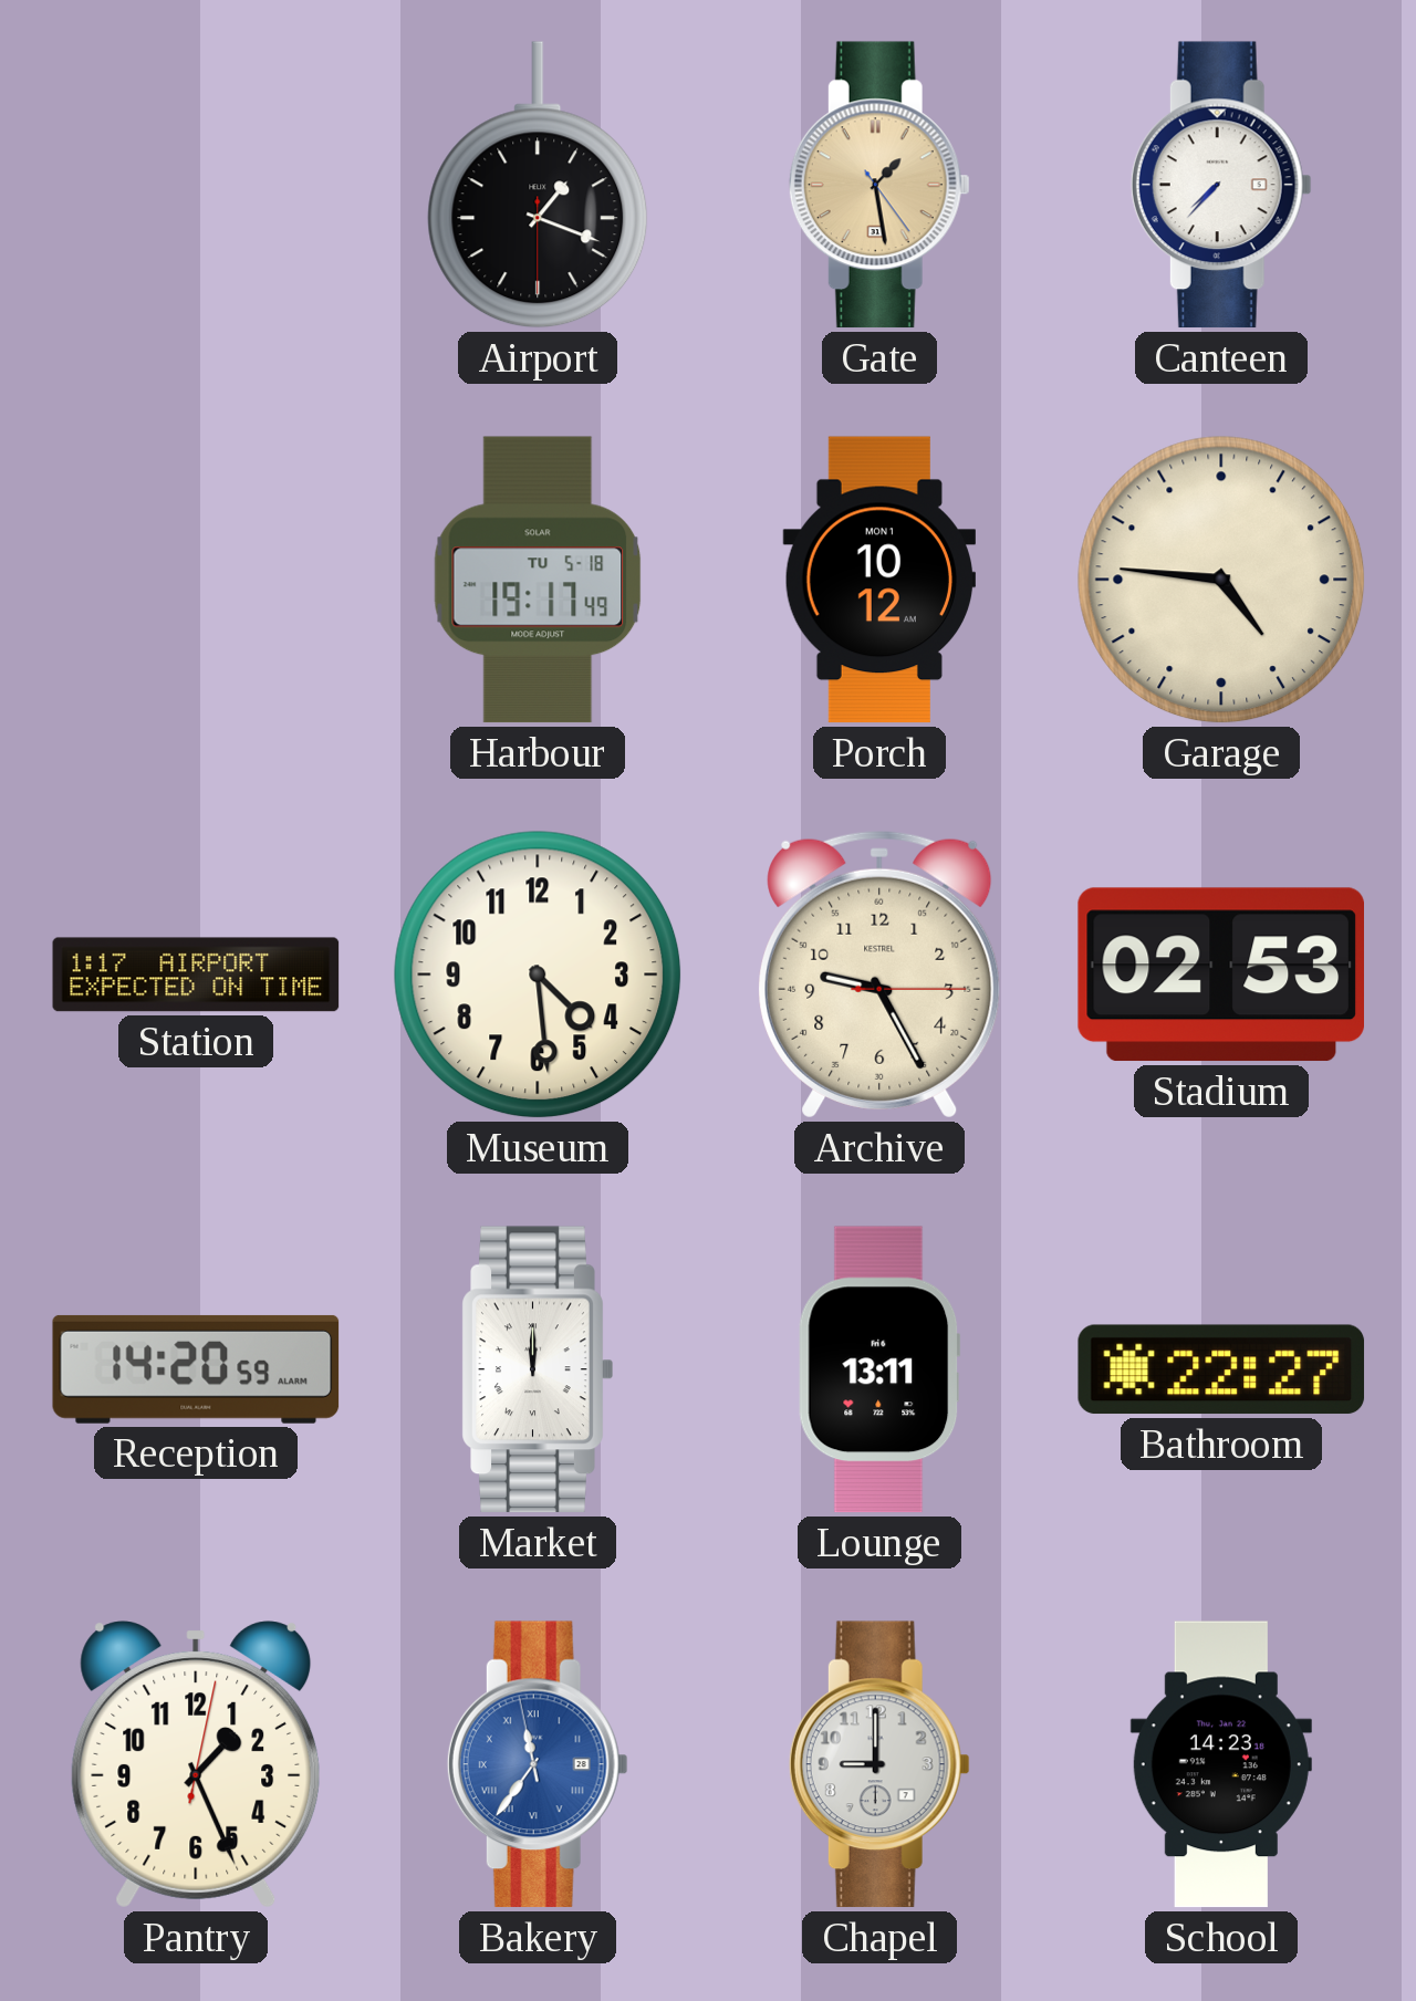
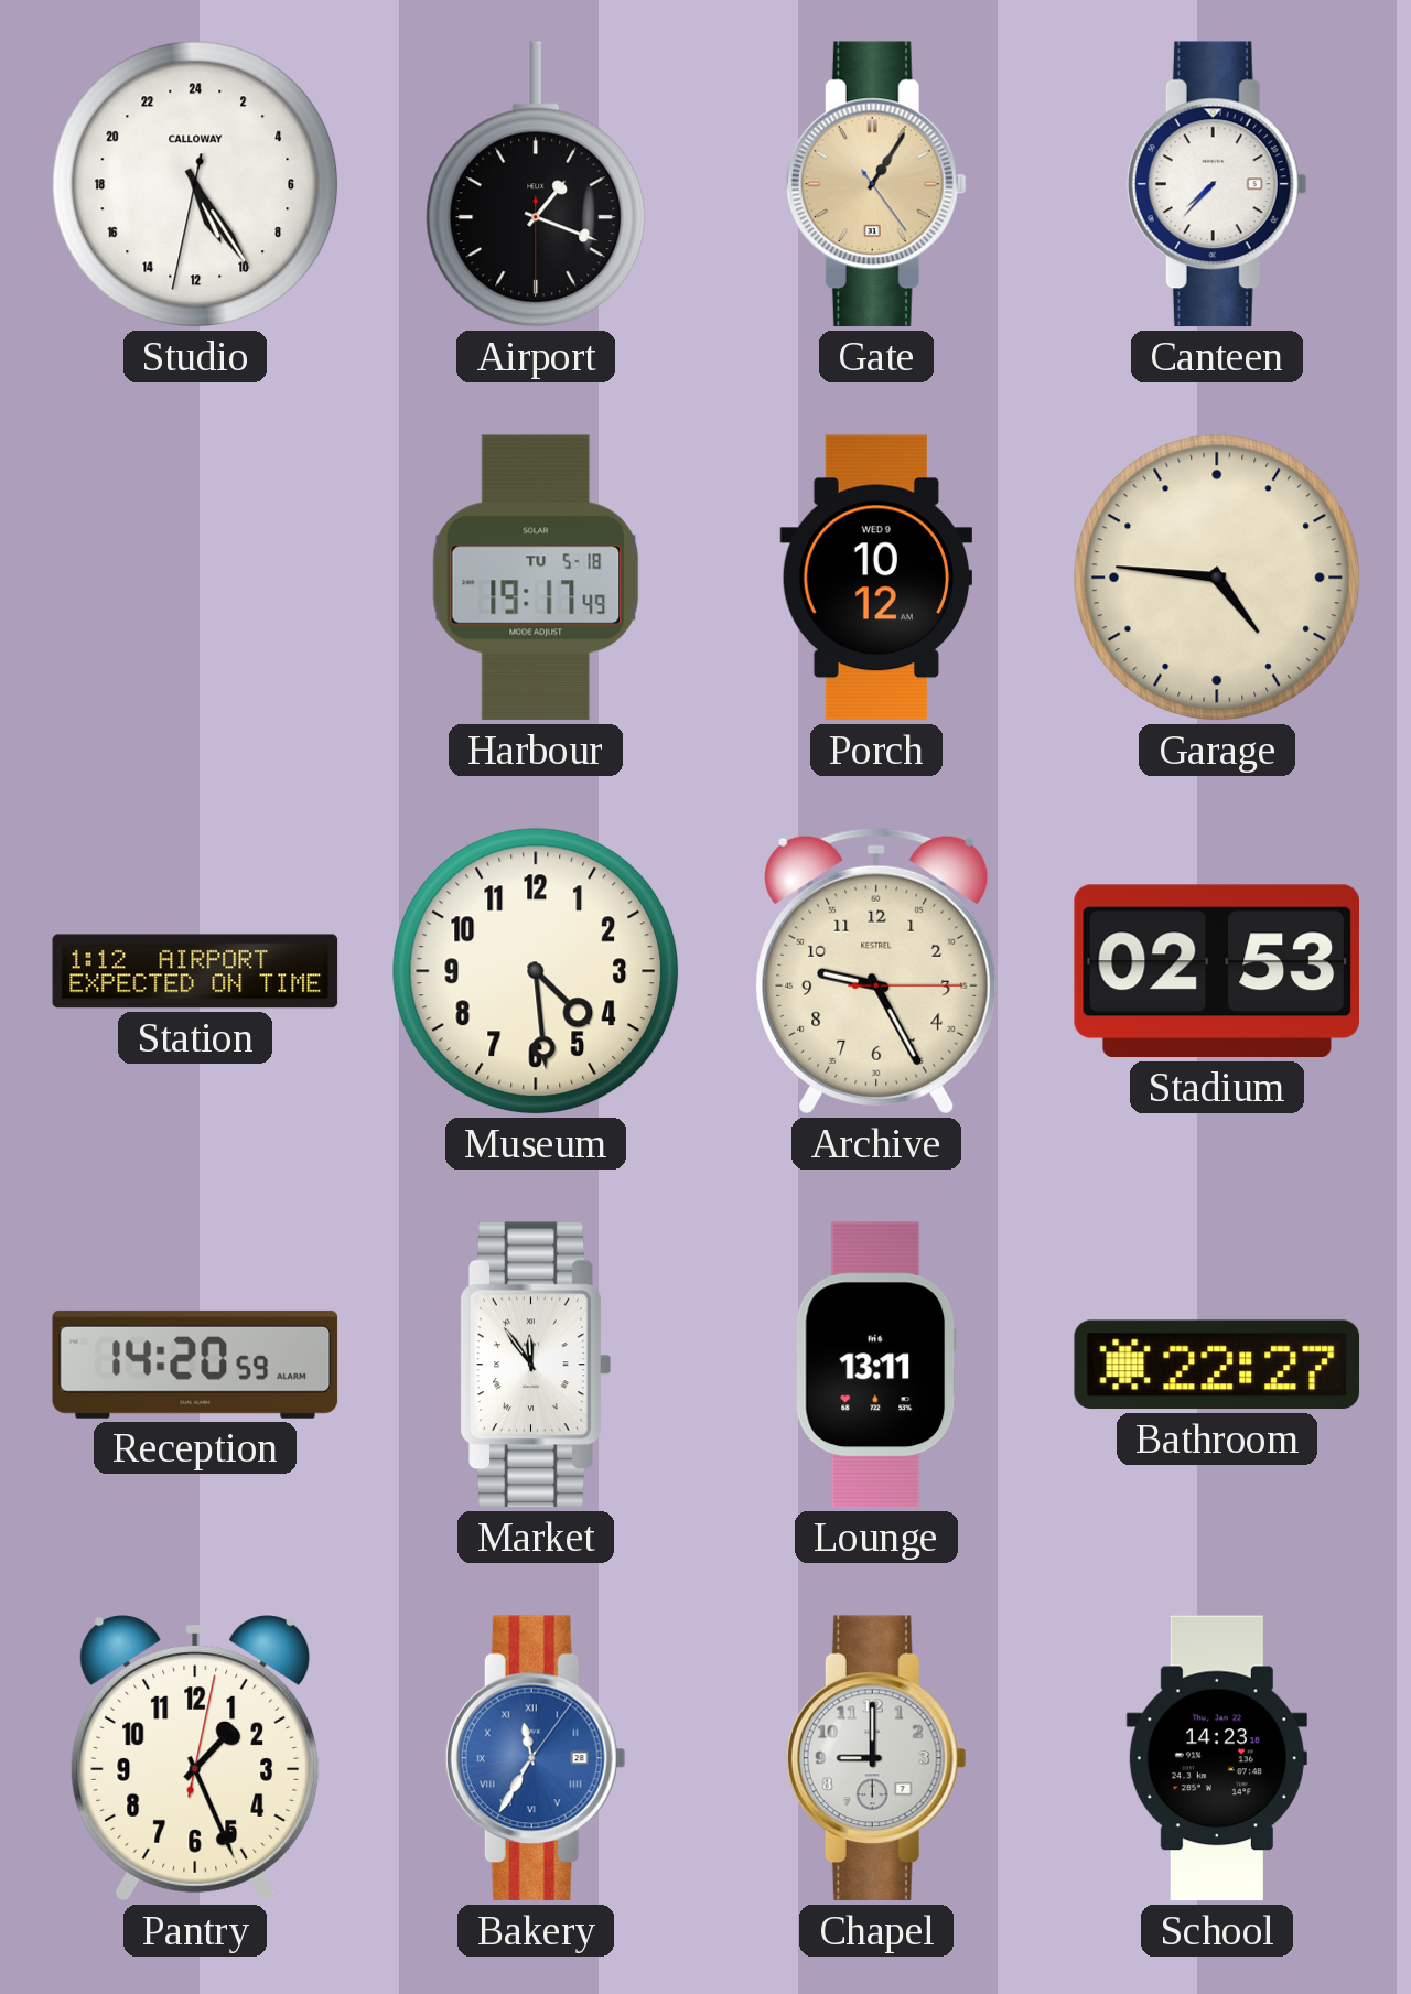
Studio: none -> 10:24
Gate: 1:28 -> 1:05
Porch date: MON 1 -> WED 9
Station: 1:17 -> 1:12
Market: 12:00 -> 11:54
Bakery: 11:35:58 -> 11:35:06
